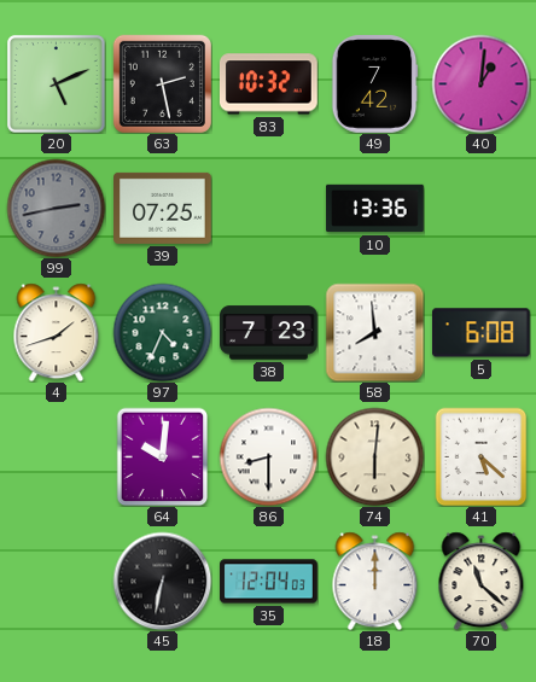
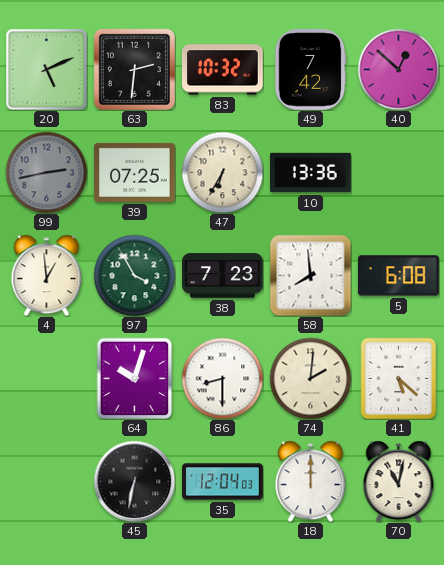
63: 2:28 -> 2:31
40: 1:01 -> 12:52
47: none -> 6:35
4: 1:42 -> 12:59
97: 4:34 -> 3:55
64: 10:01 -> 10:03
74: 6:01 -> 2:01
70: 11:22 -> 11:02
